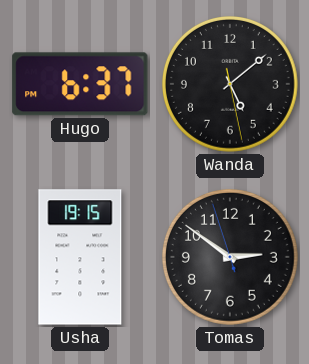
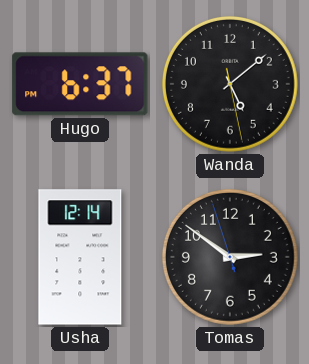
Usha: 19:15 -> 12:14
